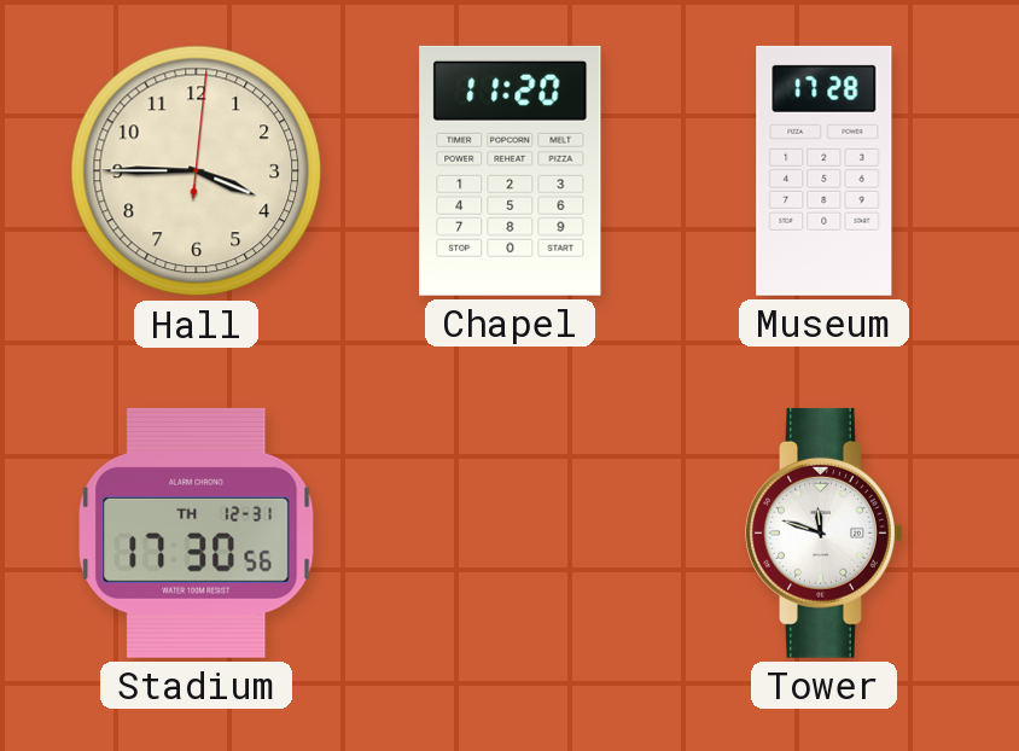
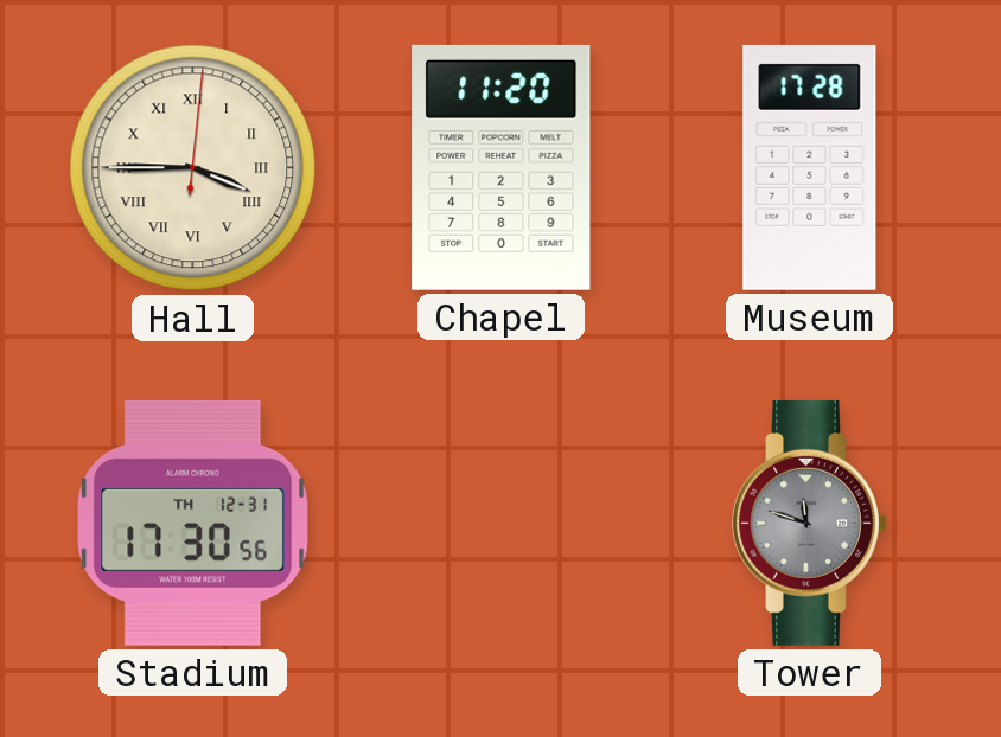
Hall numerals: Arabic -> Roman
Tower dial: white -> grey
